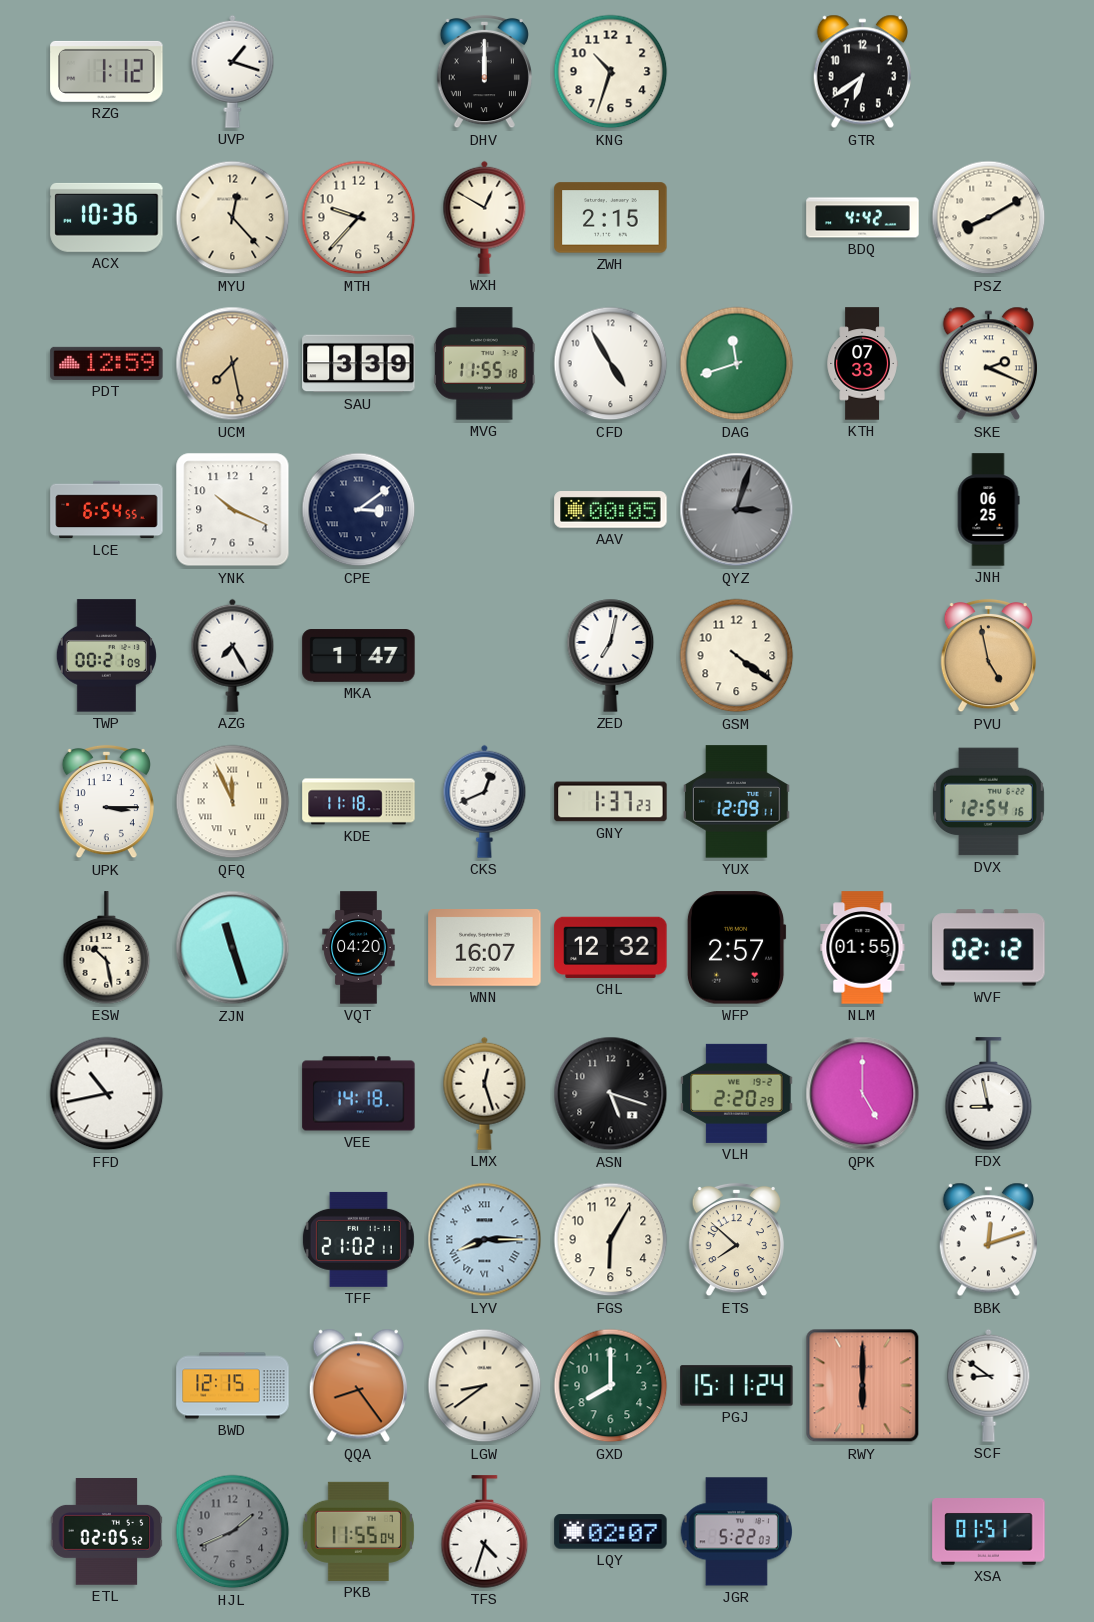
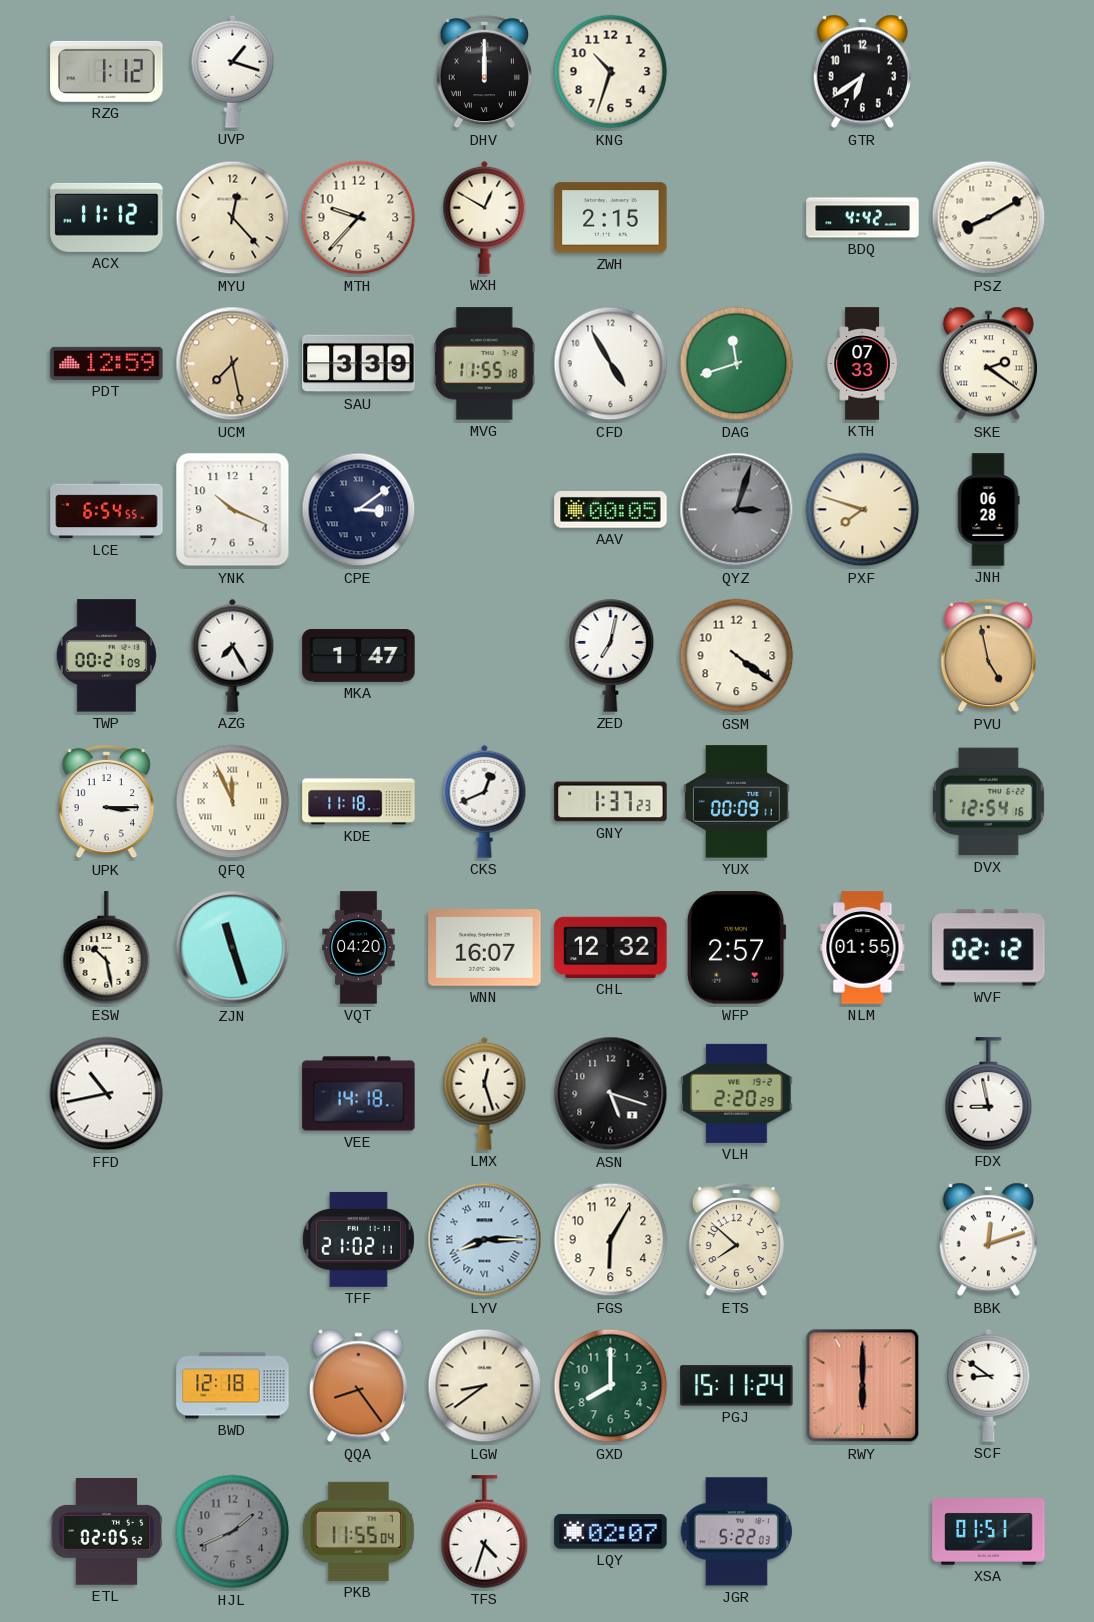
ACX: 10:36 -> 11:12
SKE: 2:19 -> 2:21
PXF: none -> 7:48
JNH: 06:25 -> 06:28
YUX: 12:09 -> 00:09
QPK: 5:00 -> none
BWD: 12:15 -> 12:18
